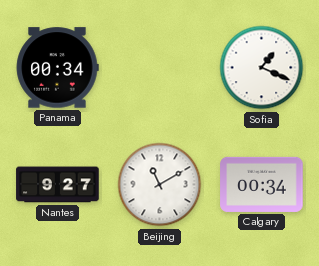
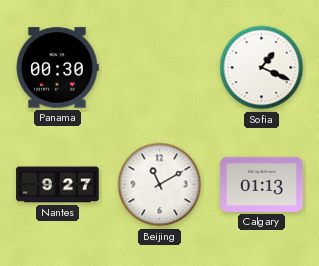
Panama: 00:34 -> 00:30
Calgary: 00:34 -> 01:13
